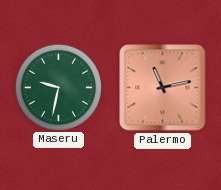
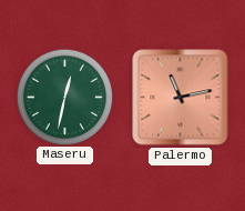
Maseru: 9:32 -> 12:32
